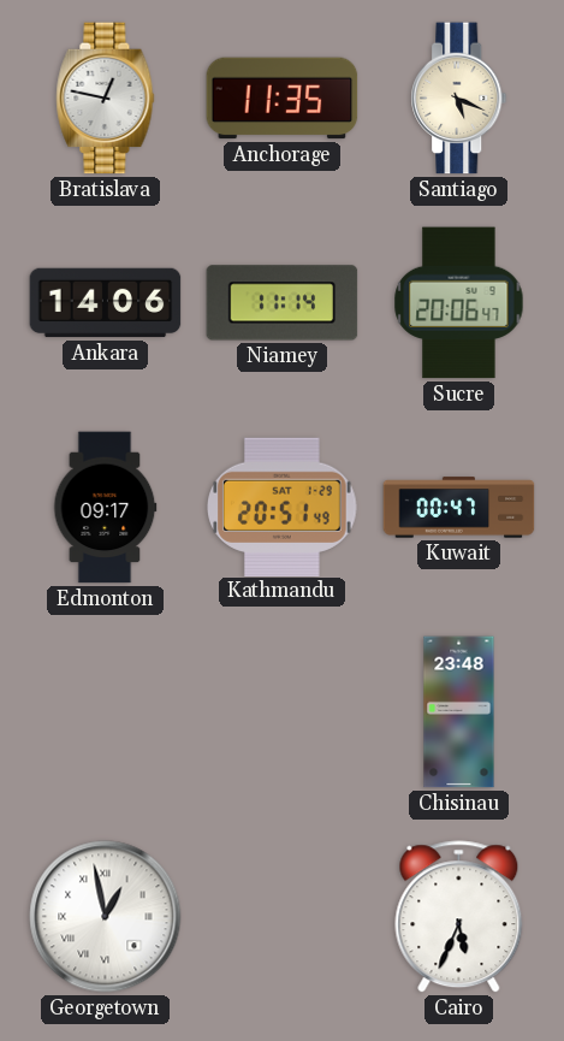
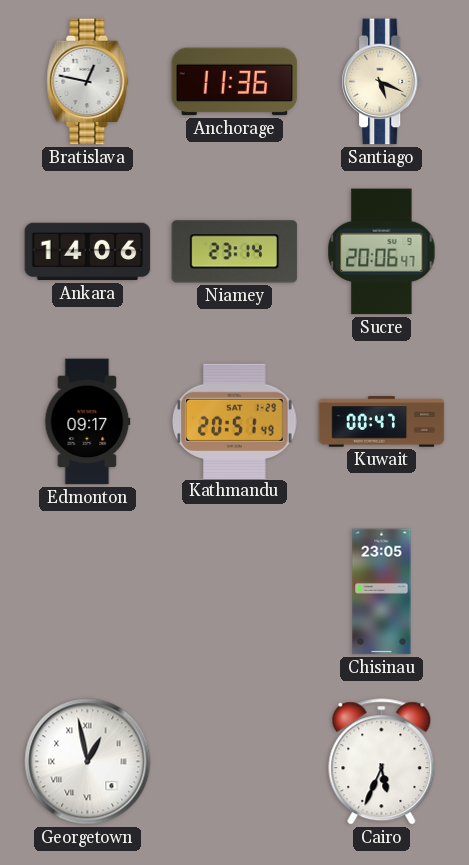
Anchorage: 11:35 -> 11:36
Niamey: 11:14 -> 23:14
Chisinau: 23:48 -> 23:05
